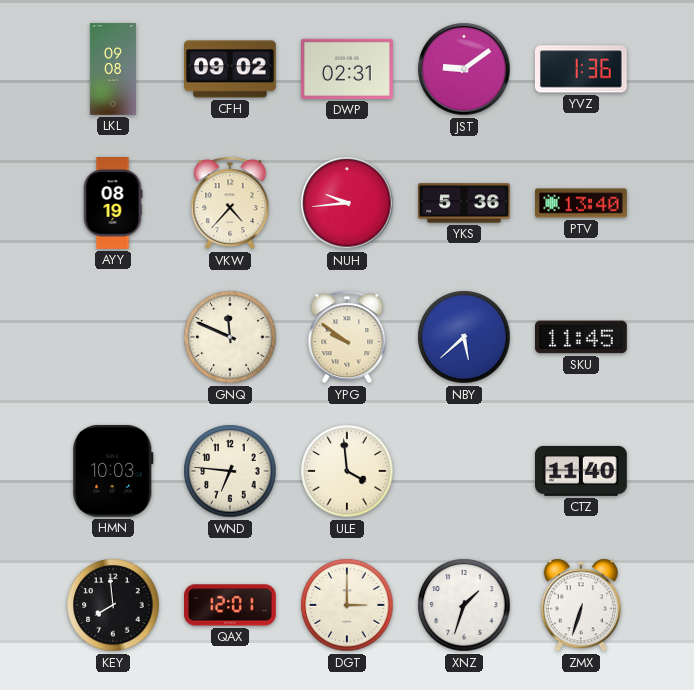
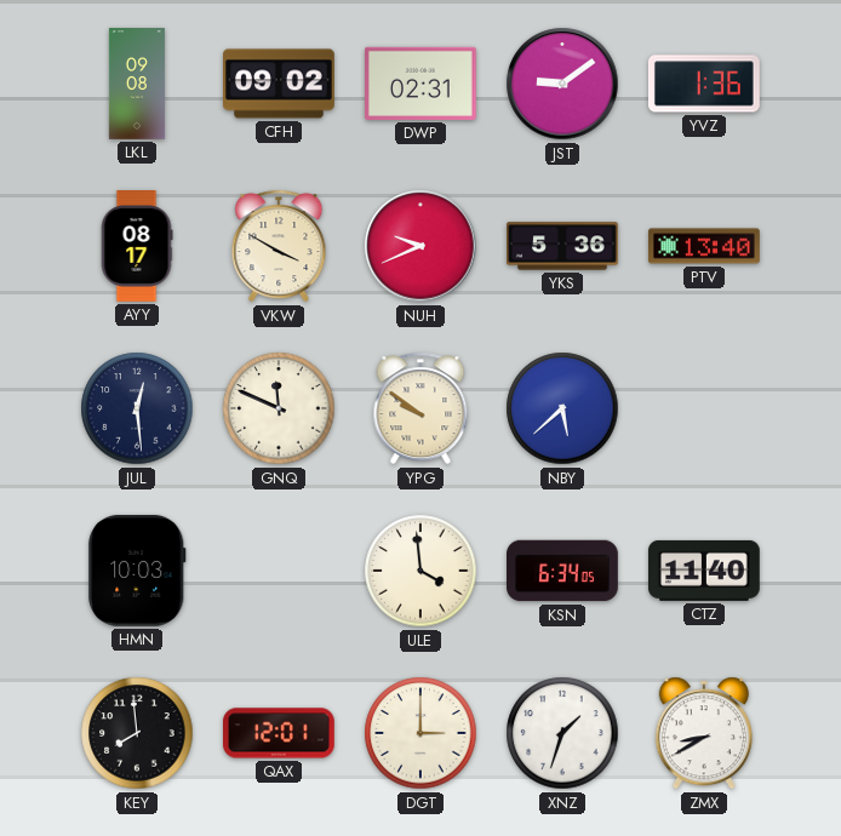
AYY: 08:19 -> 08:17
VKW: 4:37 -> 3:50
NUH: 9:44 -> 9:41
JUL: none -> 12:29
SKU: 11:45 -> none
WND: 6:46 -> none
KSN: none -> 6:34
ZMX: 6:33 -> 8:40
